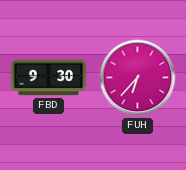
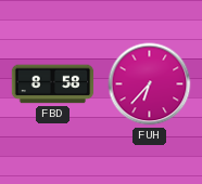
FBD: 9:30 -> 8:58
